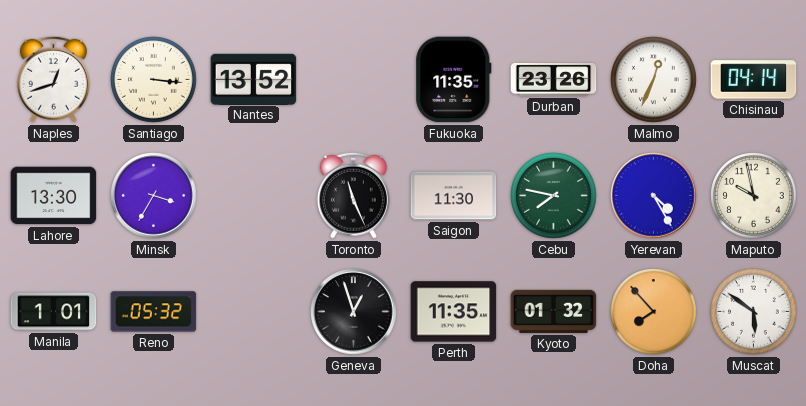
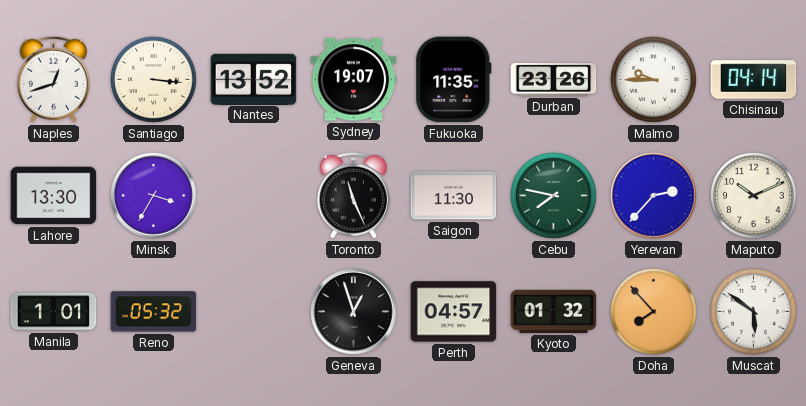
Sydney: none -> 19:07
Malmo: 12:34 -> 9:45
Yerevan: 4:25 -> 2:37
Maputo: 9:58 -> 10:11
Perth: 11:35 -> 04:57
